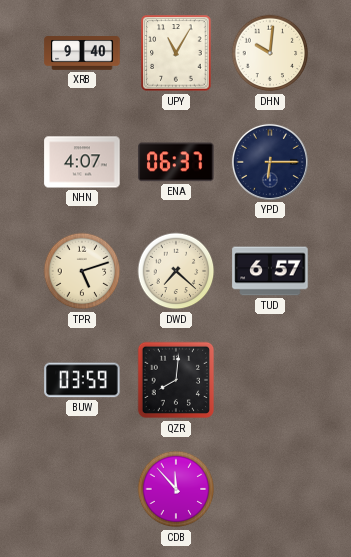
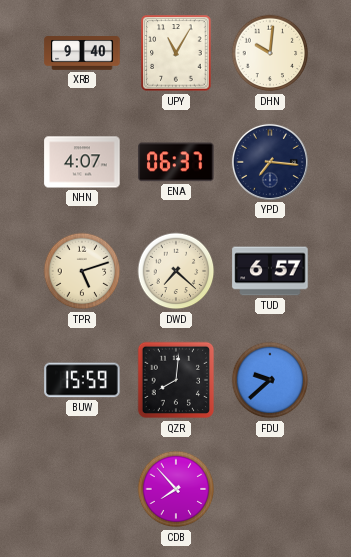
YPD: 6:15 -> 7:16
BUW: 03:59 -> 15:59
FDU: none -> 9:38
CDB: 11:53 -> 7:53
